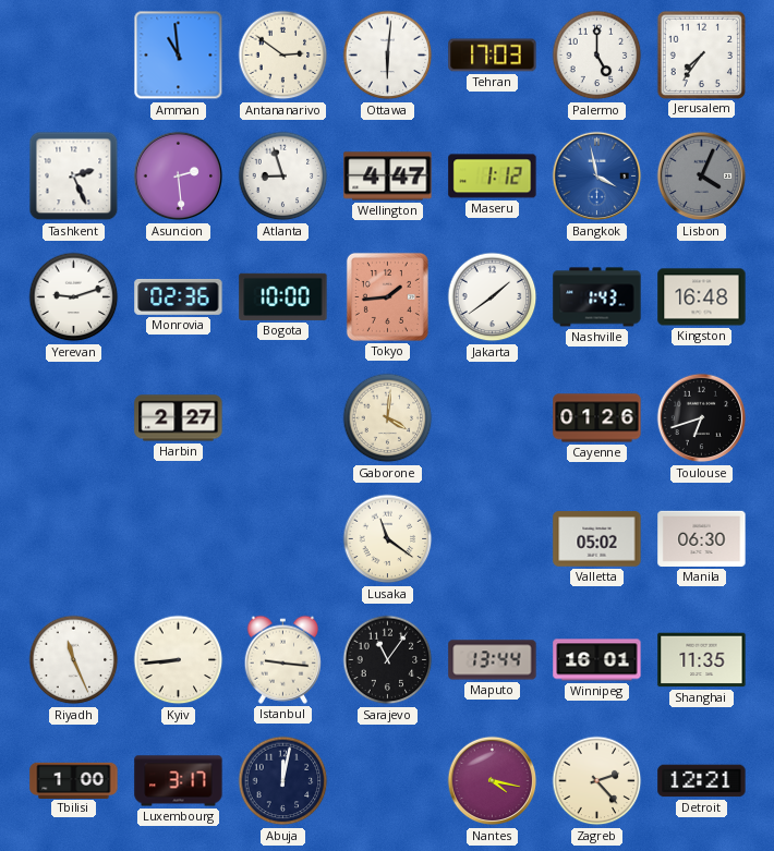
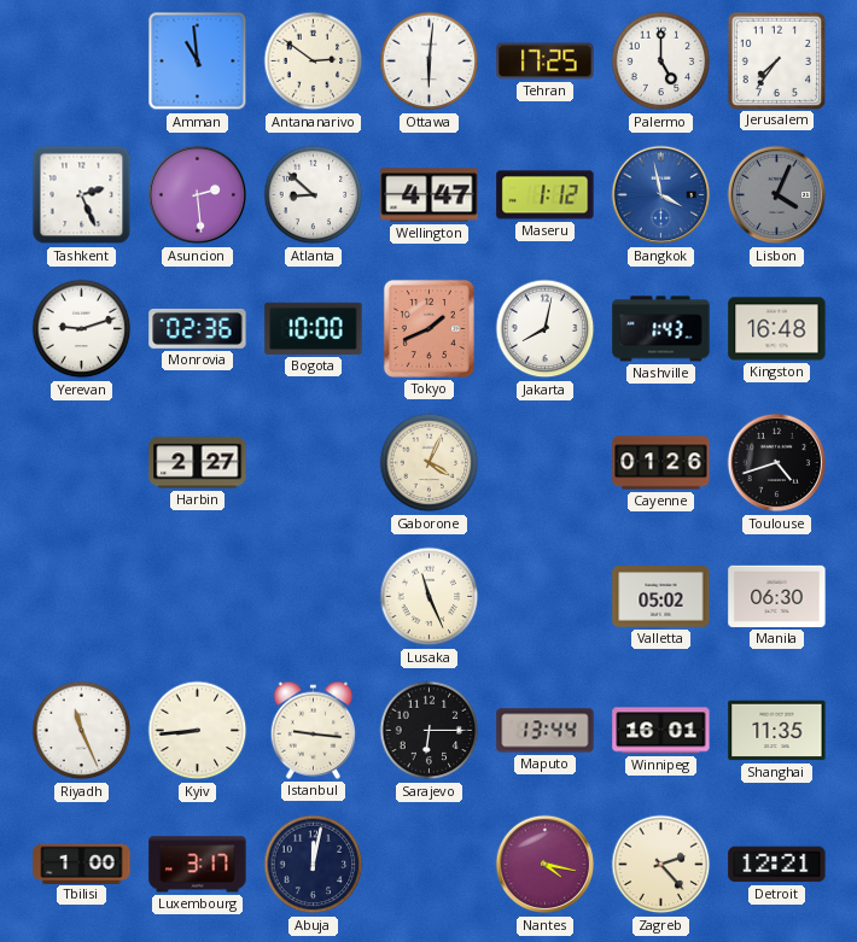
Tehran: 17:03 -> 17:25
Atlanta: 8:57 -> 8:52
Tokyo: 1:44 -> 1:41
Jakarta: 1:39 -> 8:02
Gaborone: 4:01 -> 4:04
Toulouse: 6:42 -> 4:42
Lusaka: 11:21 -> 11:26
Sarajevo: 11:06 -> 6:15
